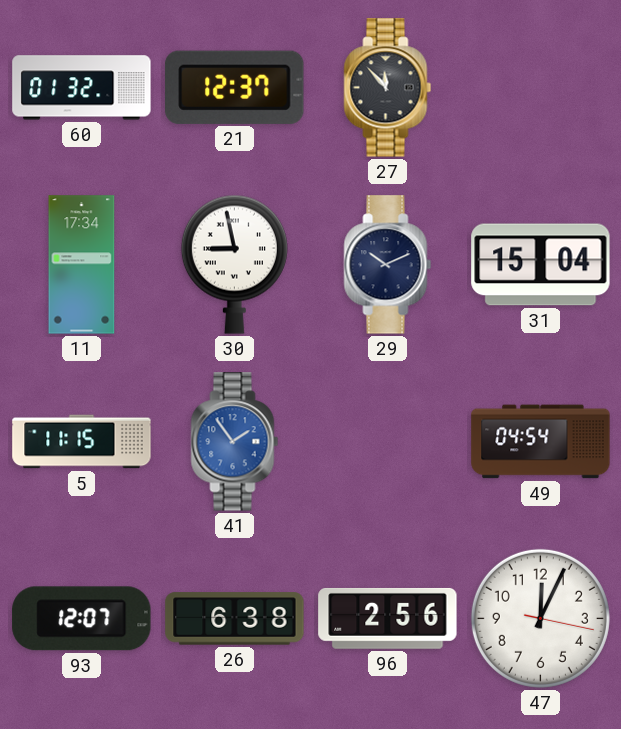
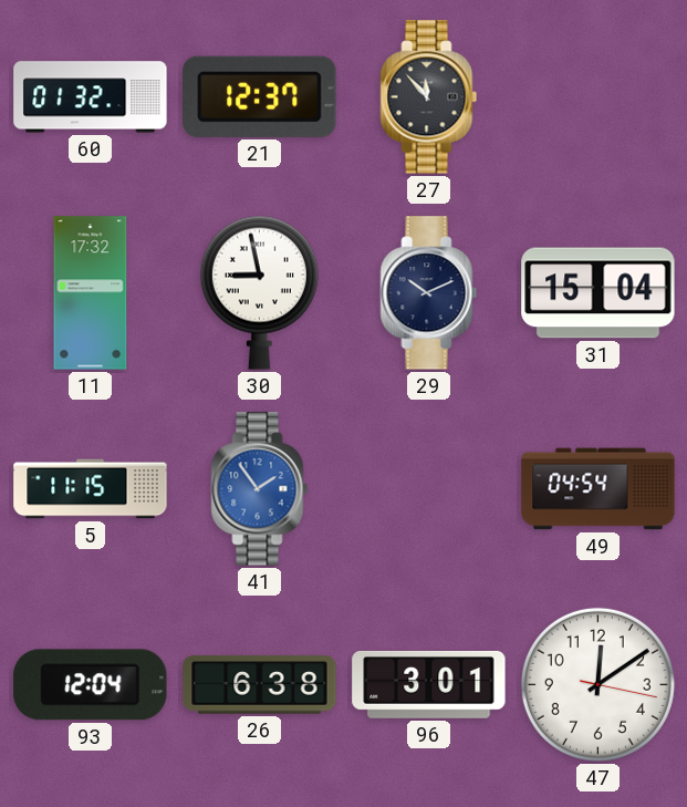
11: 17:34 -> 17:32
93: 12:07 -> 12:04
96: 2:56 -> 3:01
47: 12:04 -> 12:09
